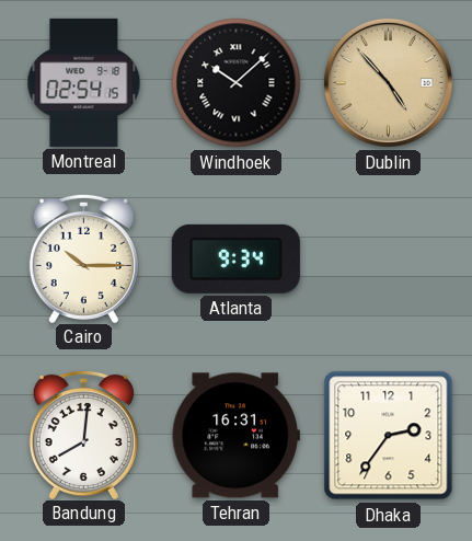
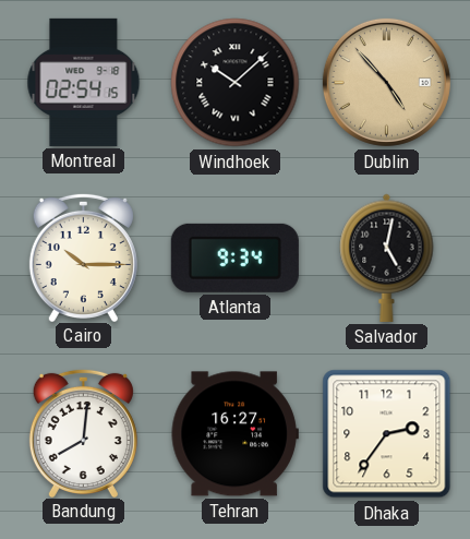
Salvador: none -> 5:02
Tehran: 16:31 -> 16:27
